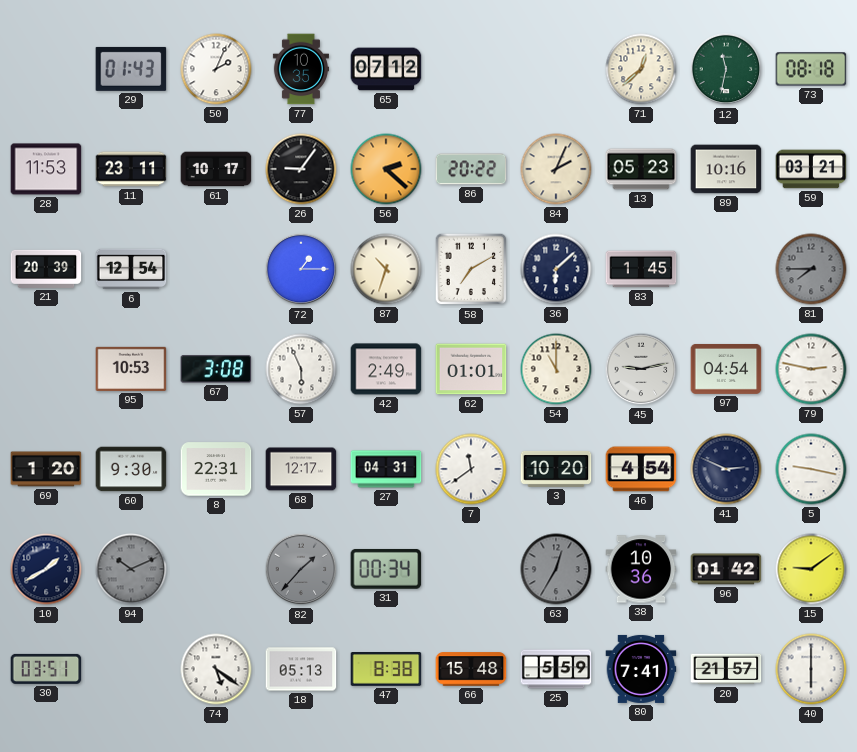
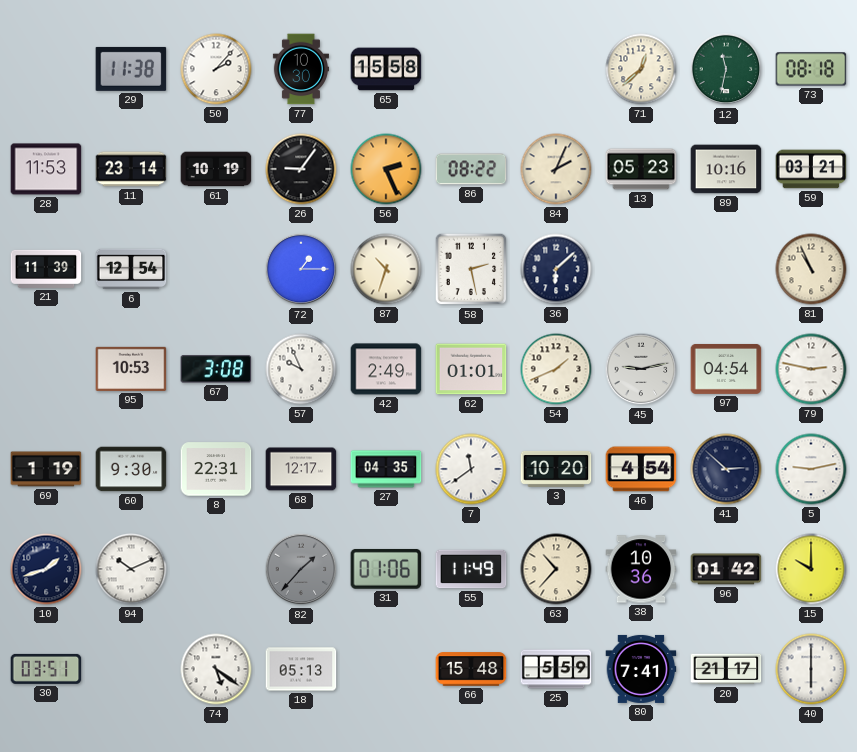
29: 01:43 -> 11:38
50: 2:04 -> 2:07
77: 10:35 -> 10:30
65: 07:12 -> 15:58
11: 23:11 -> 23:14
61: 10:17 -> 10:19
56: 2:22 -> 2:26
86: 20:22 -> 08:22
21: 20:39 -> 11:39
58: 7:10 -> 2:28
83: 1:45 -> none
81: 7:45 -> 10:56
81 dial: grey -> cream
57: 5:56 -> 9:56
54: 11:00 -> 1:41
69: 1:20 -> 1:19
27: 04:31 -> 04:35
41: 2:49 -> 2:52
5: 9:17 -> 9:13
10: 1:40 -> 1:42
94 dial: grey -> white
31: 00:34 -> 01:06
55: none -> 11:49
63: 12:35 -> 10:37
63 dial: grey -> cream
15: 9:09 -> 10:00
47: 8:38 -> none
20: 21:57 -> 21:17
